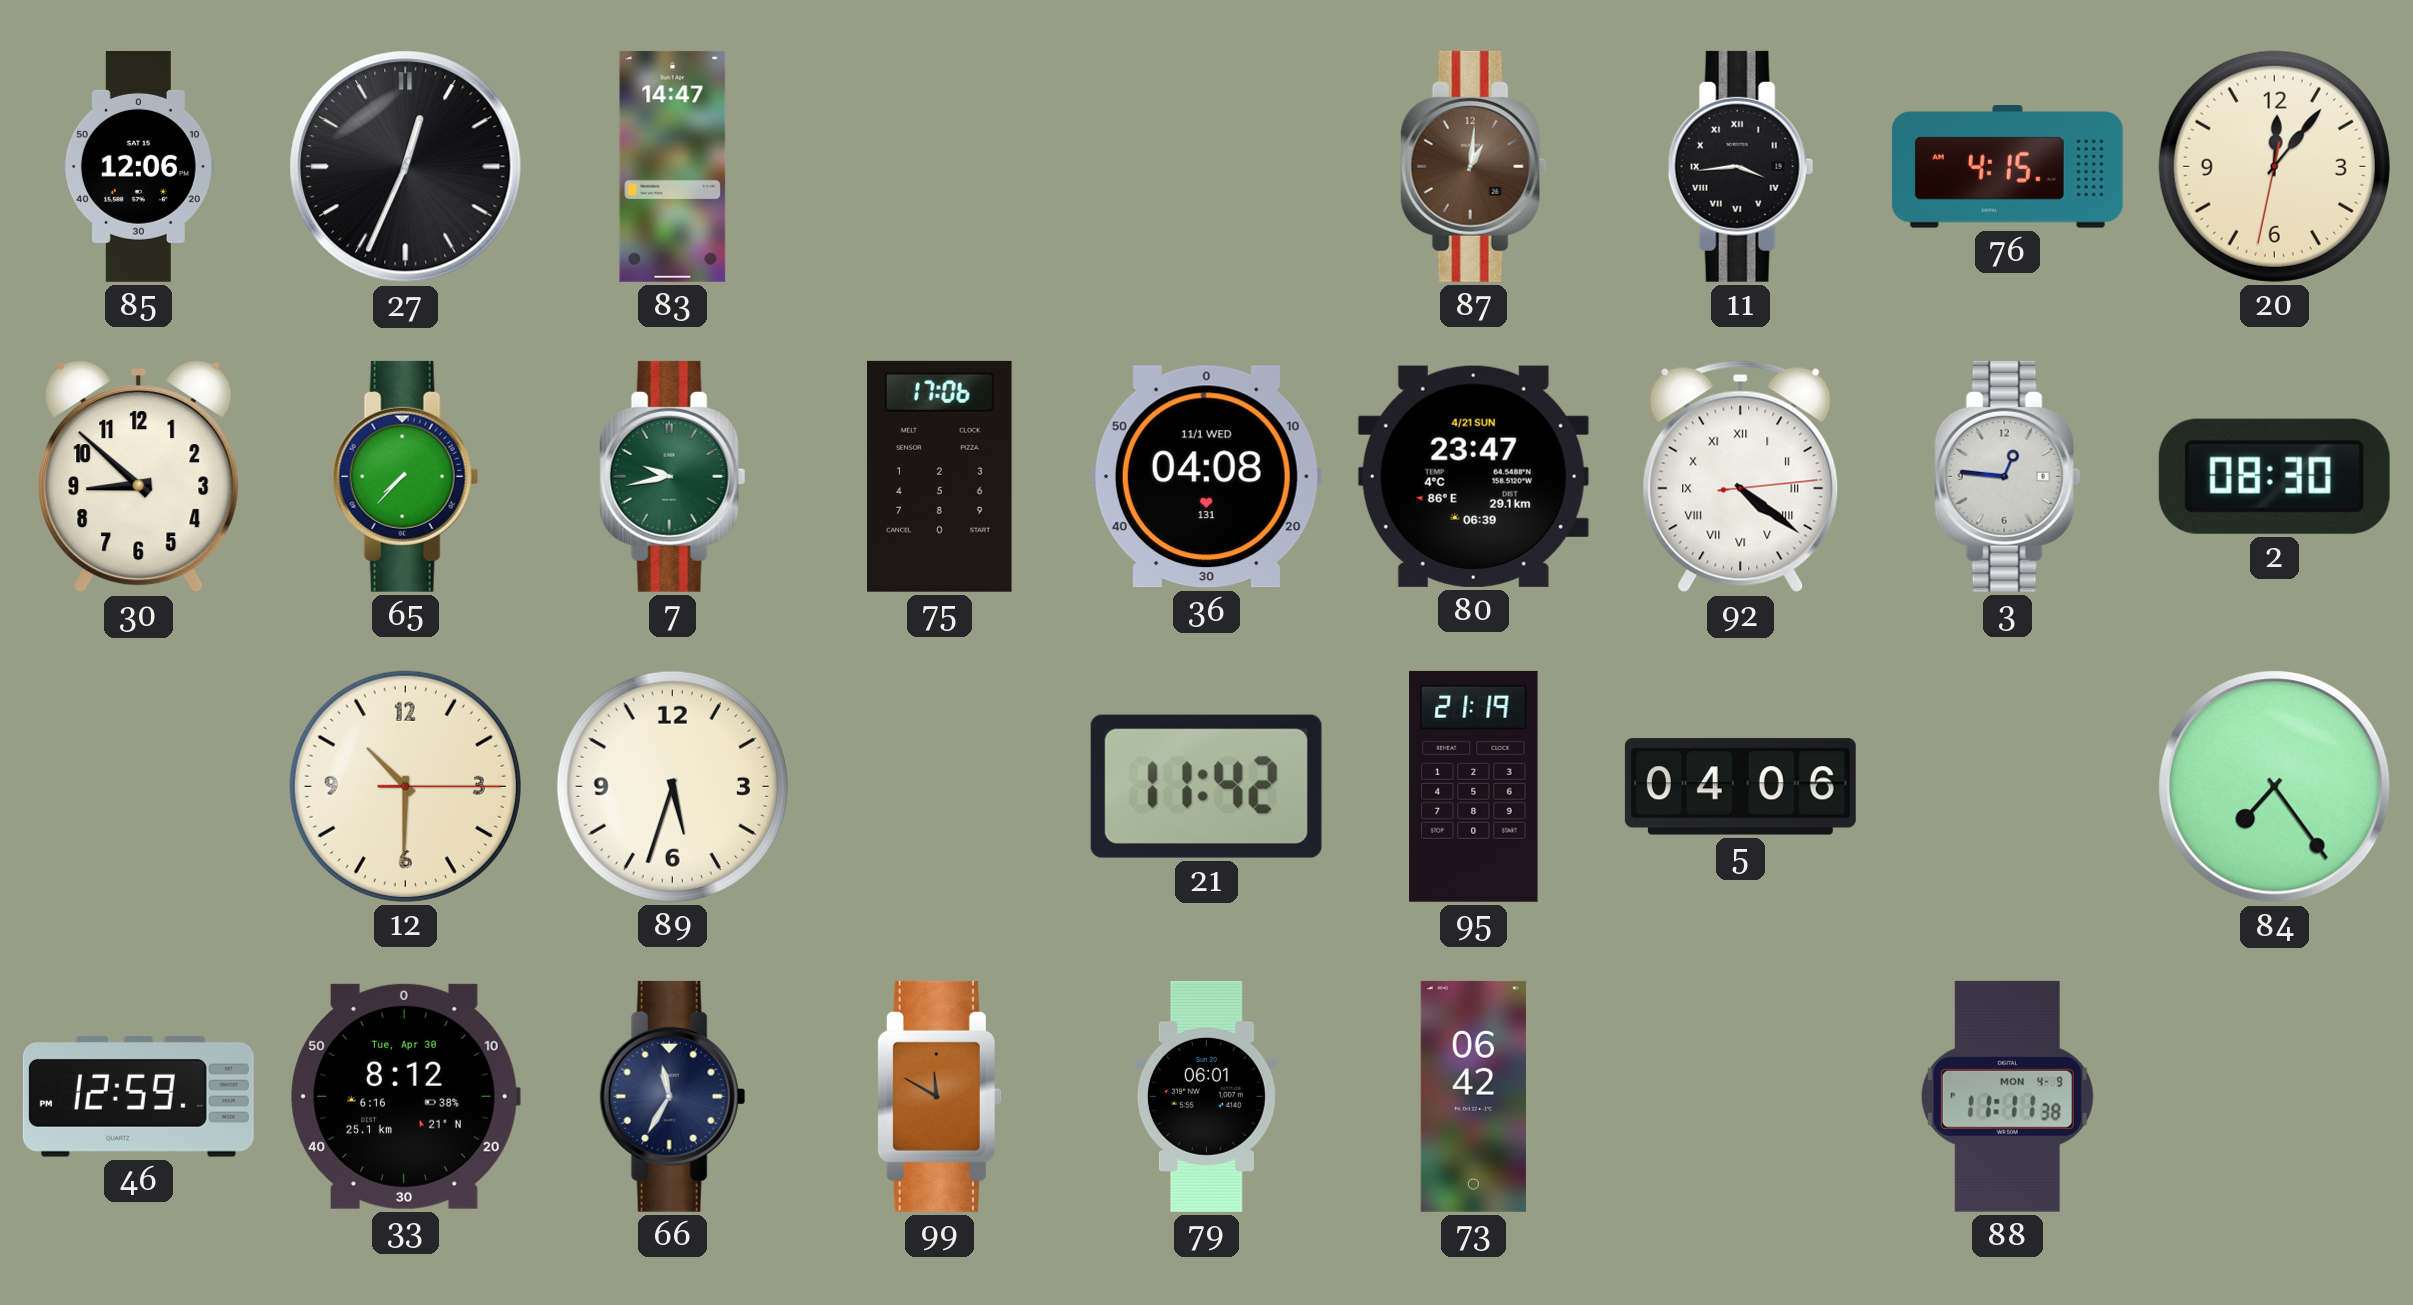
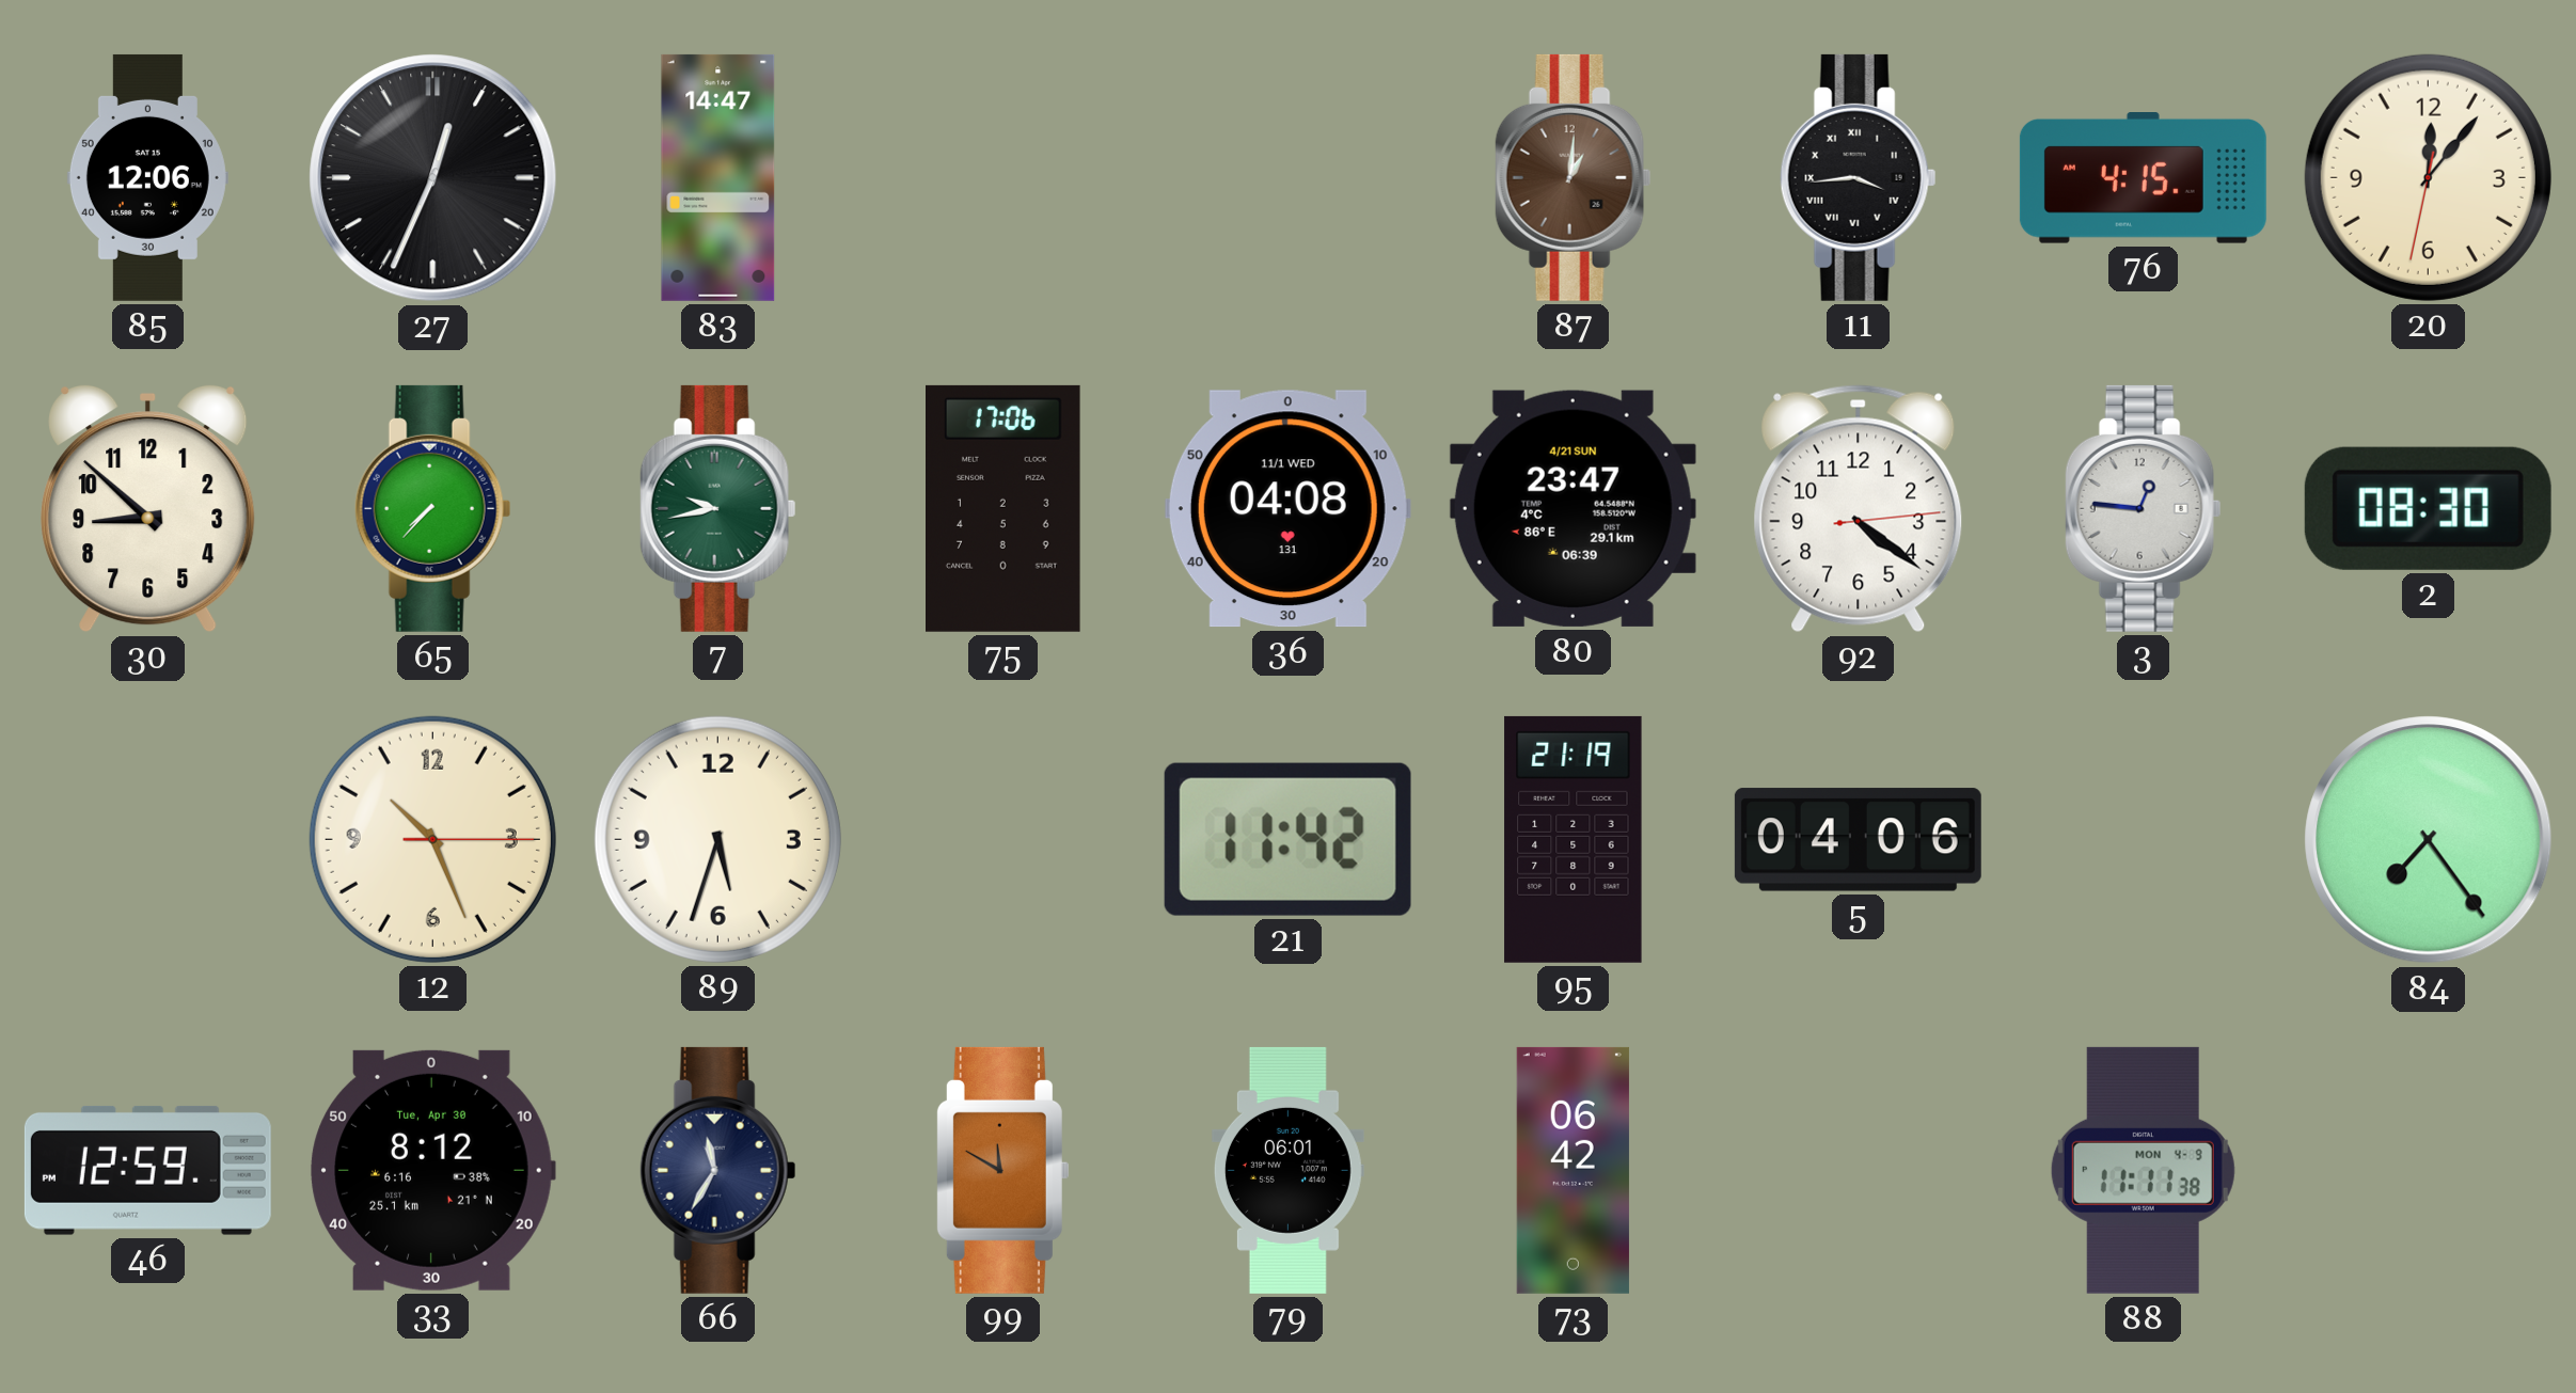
92 numerals: Roman -> Arabic
12: 10:30 -> 10:26
